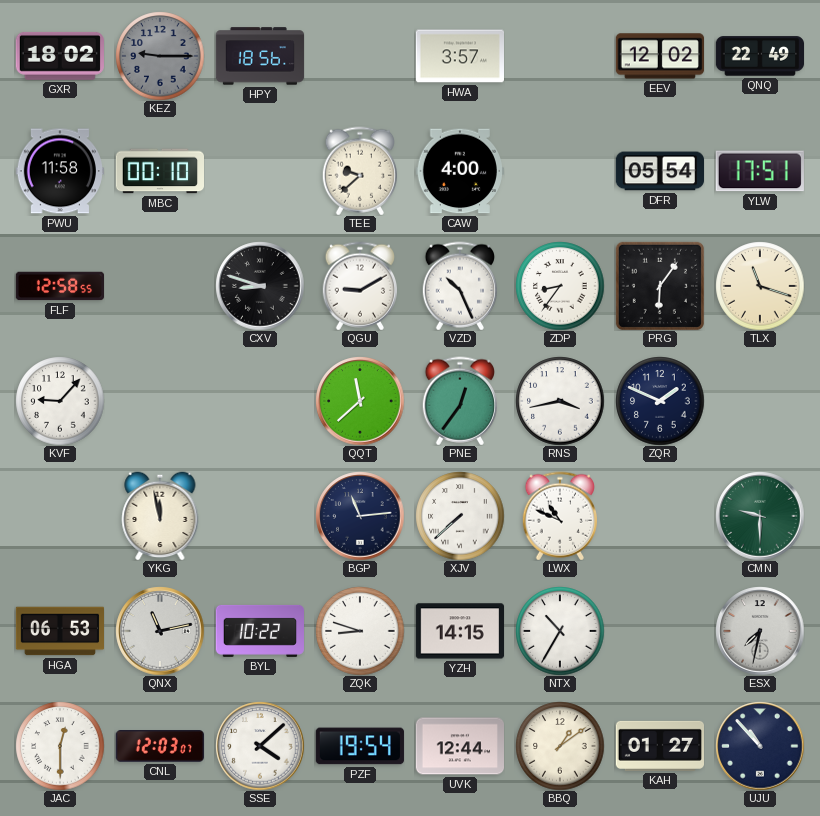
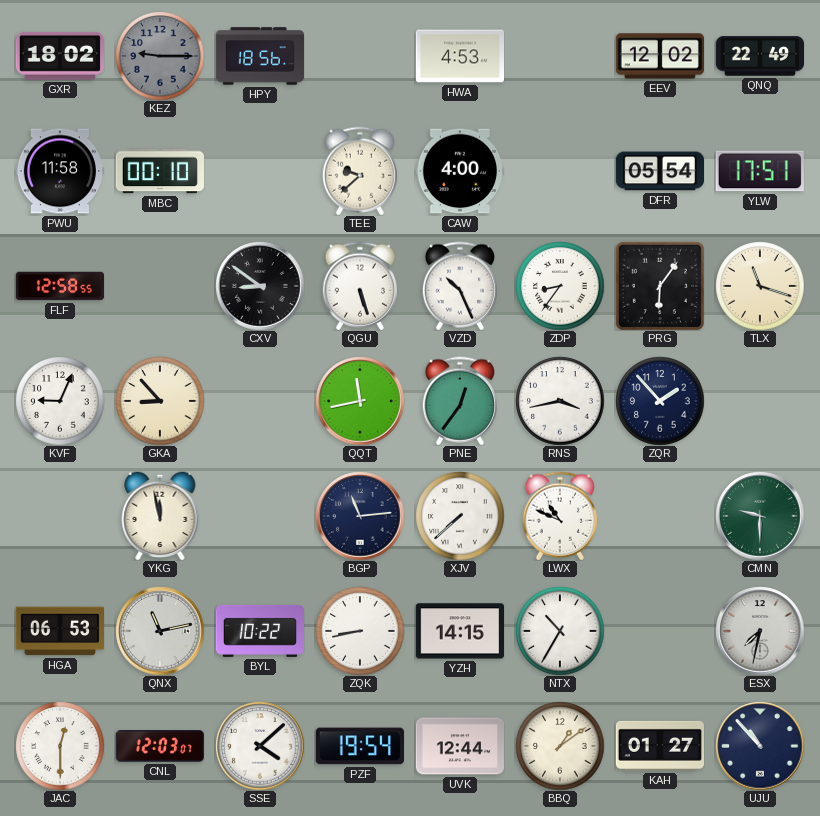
HWA: 3:57 -> 4:53
CXV: 8:48 -> 8:51
QGU: 9:10 -> 5:27
KVF: 9:07 -> 9:04
GKA: none -> 8:53
QQT: 11:38 -> 11:43
ZQR: 1:49 -> 1:53
ZQK: 8:48 -> 8:43
